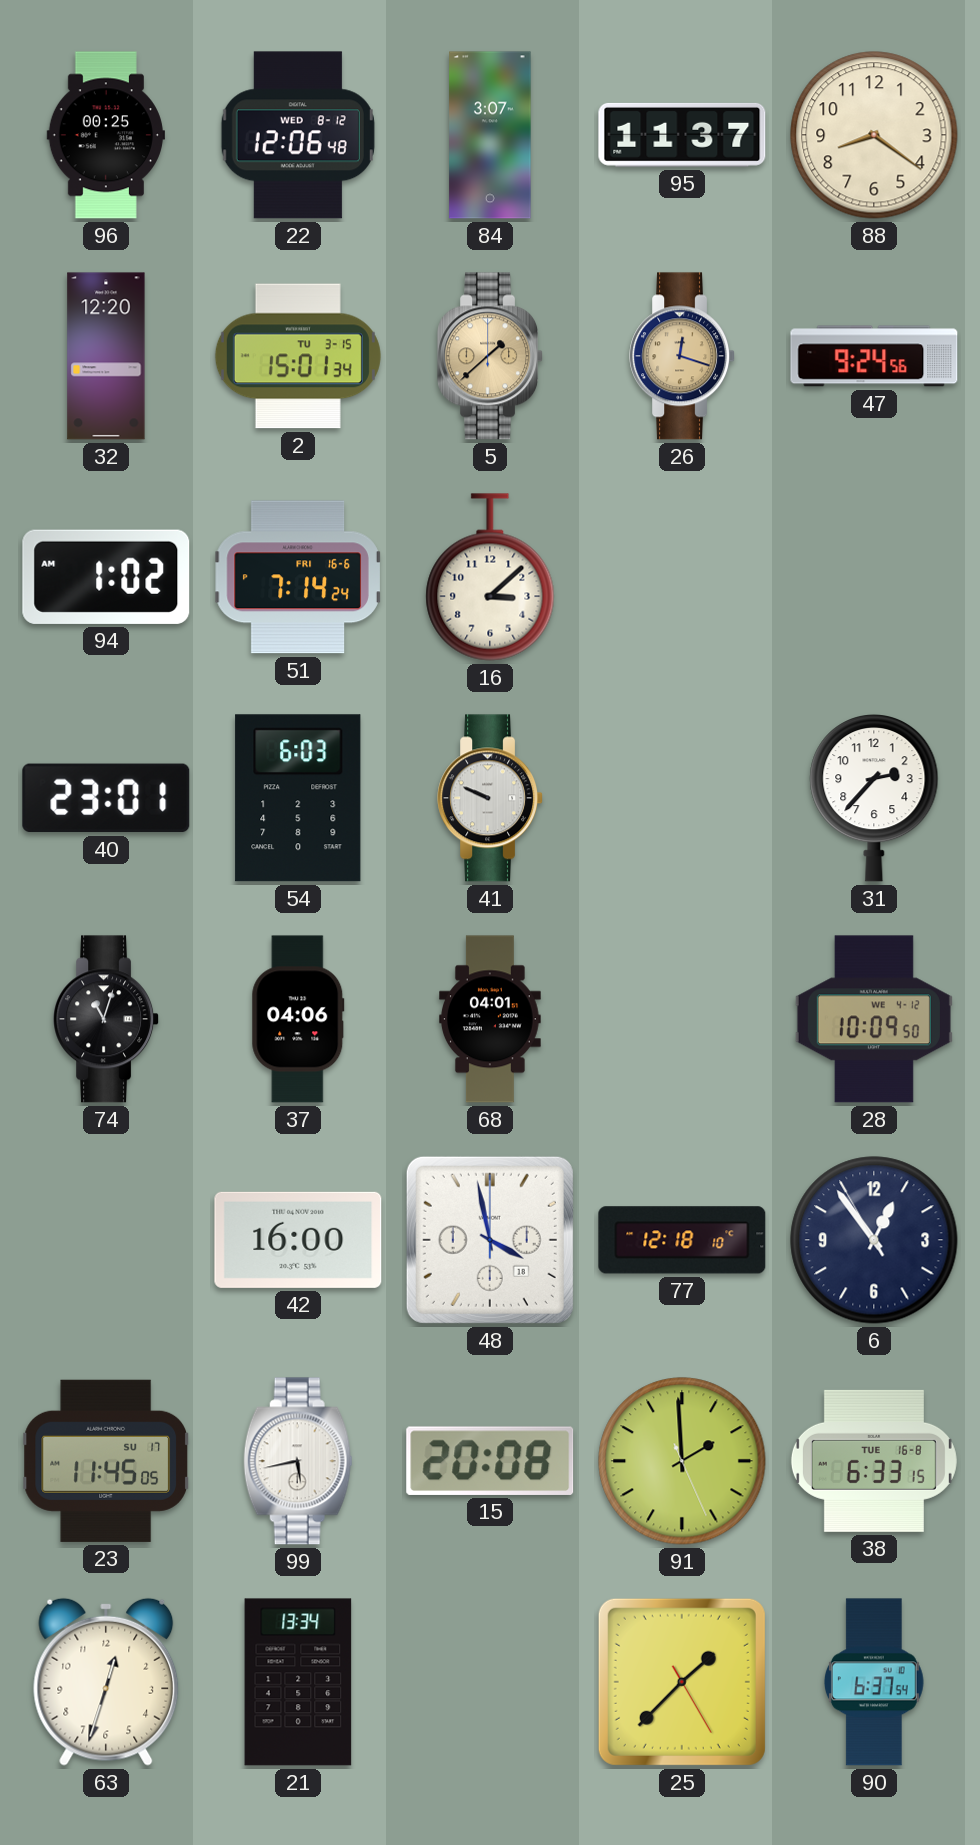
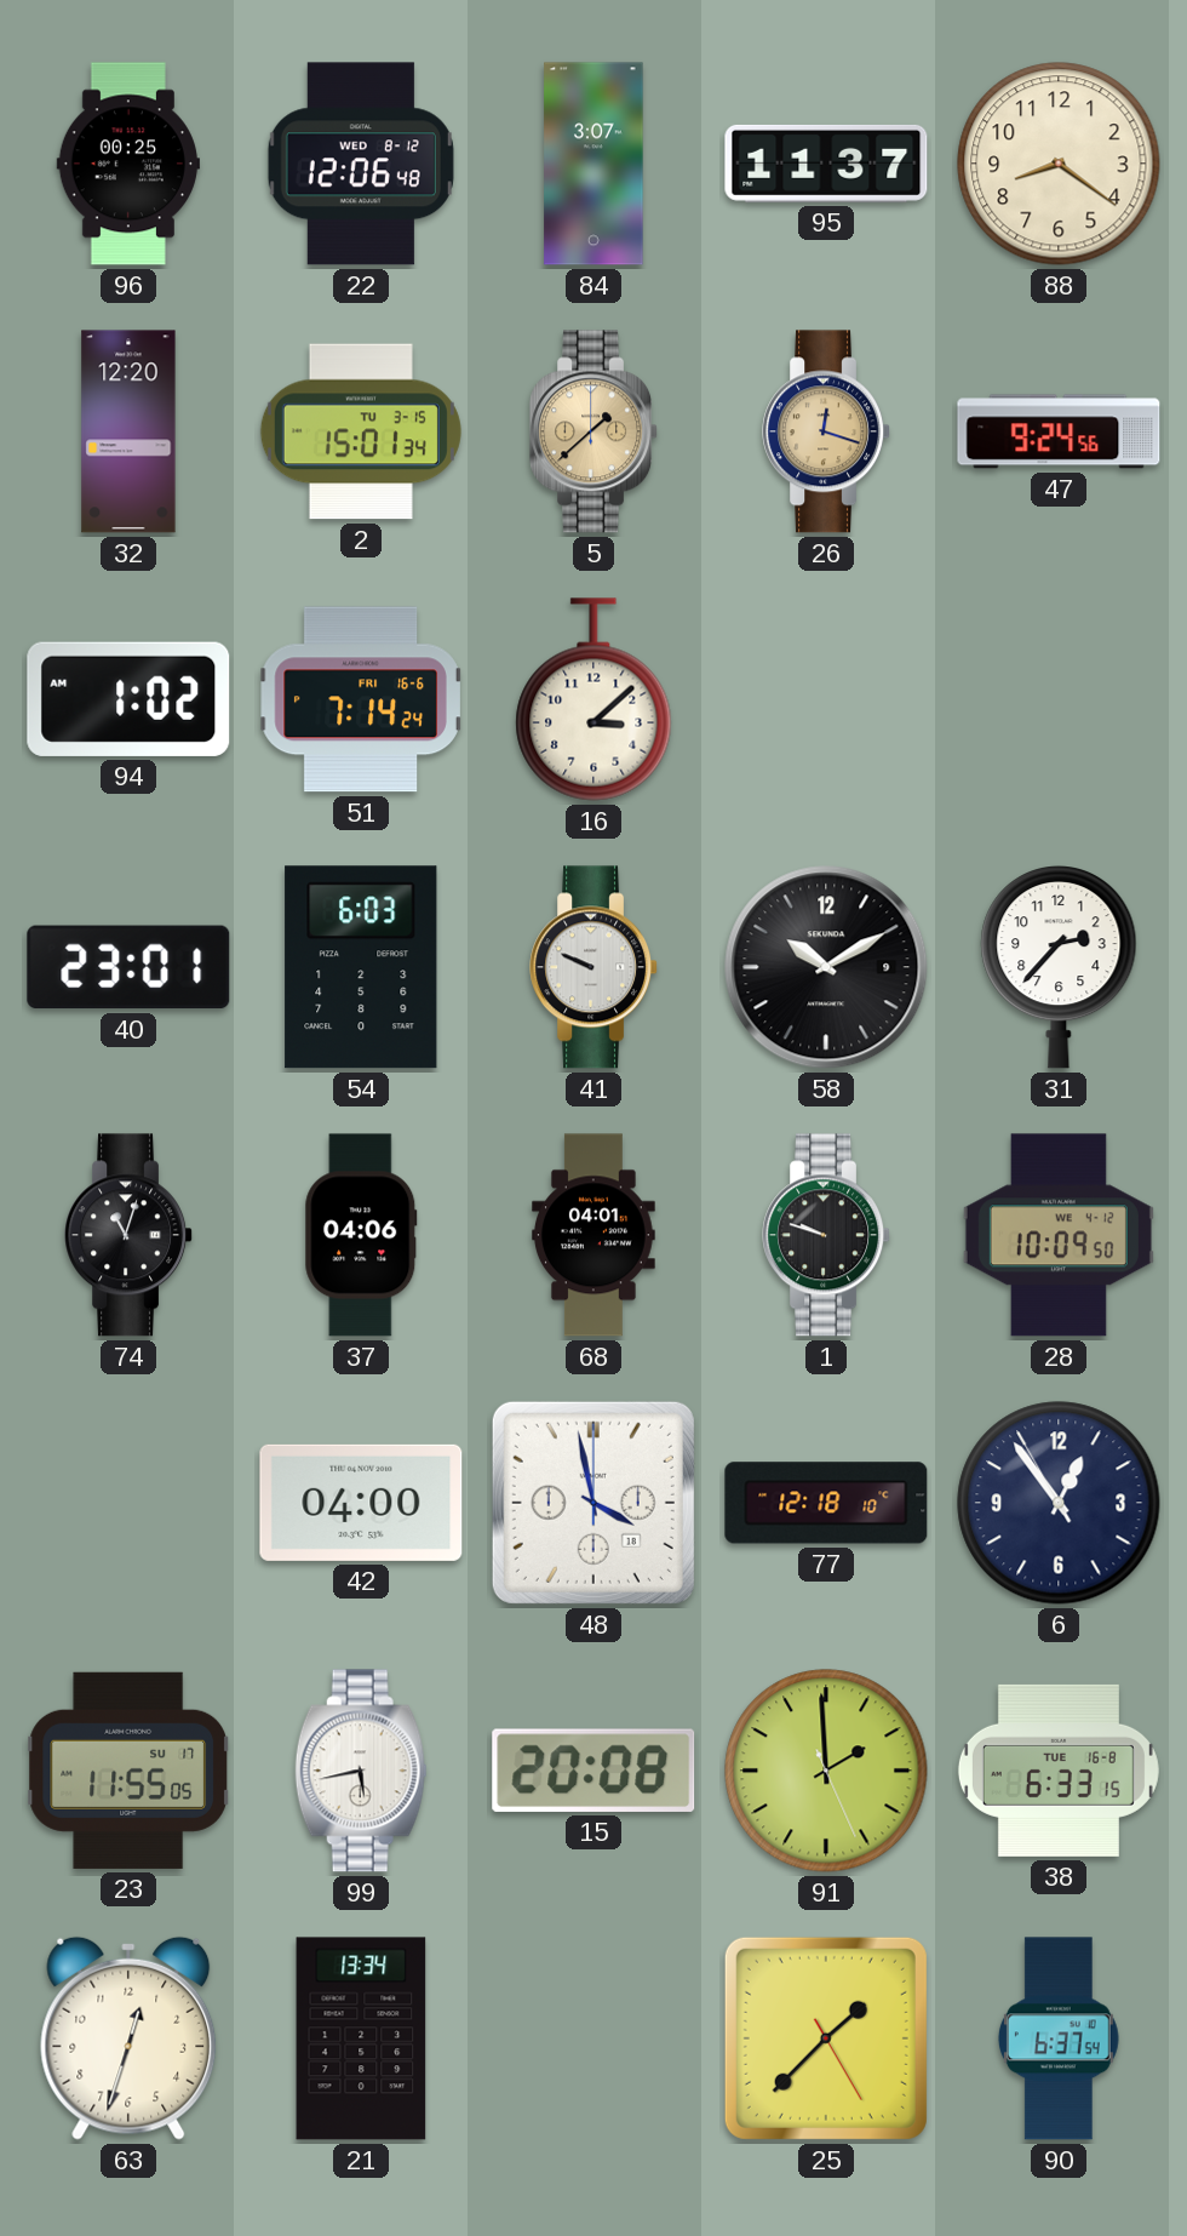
58: none -> 10:10
1: none -> 9:48
42: 16:00 -> 04:00
23: 11:45 -> 11:55
